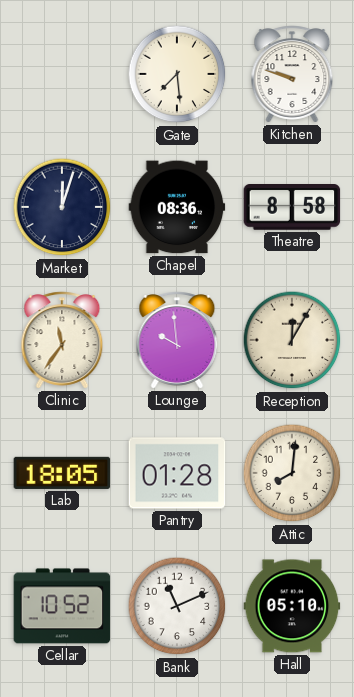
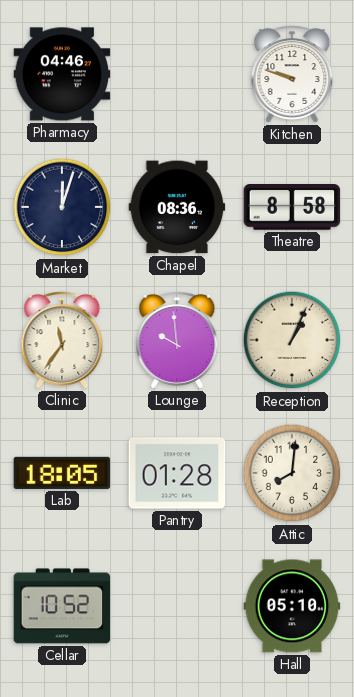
Pharmacy: none -> 04:46
Gate: 7:29 -> none
Reception: 12:05 -> 1:04
Bank: 11:11 -> none
